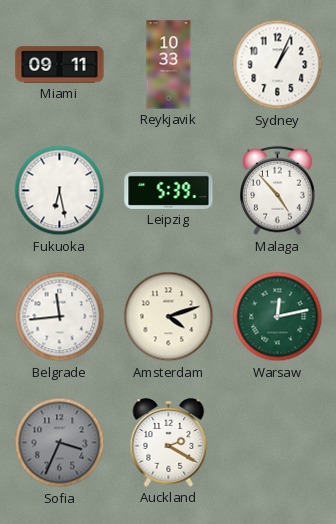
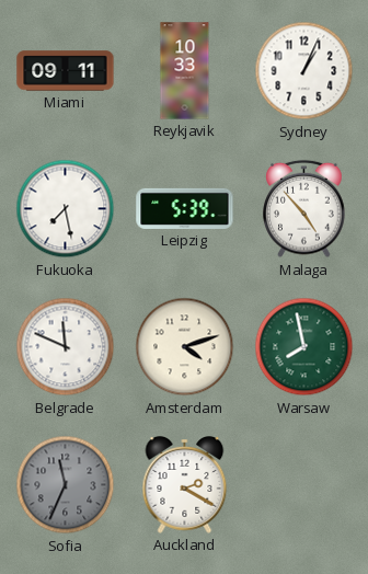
Fukuoka: 6:28 -> 7:28
Belgrade: 11:44 -> 11:49
Warsaw: 12:13 -> 7:58
Sofia: 3:34 -> 11:34
